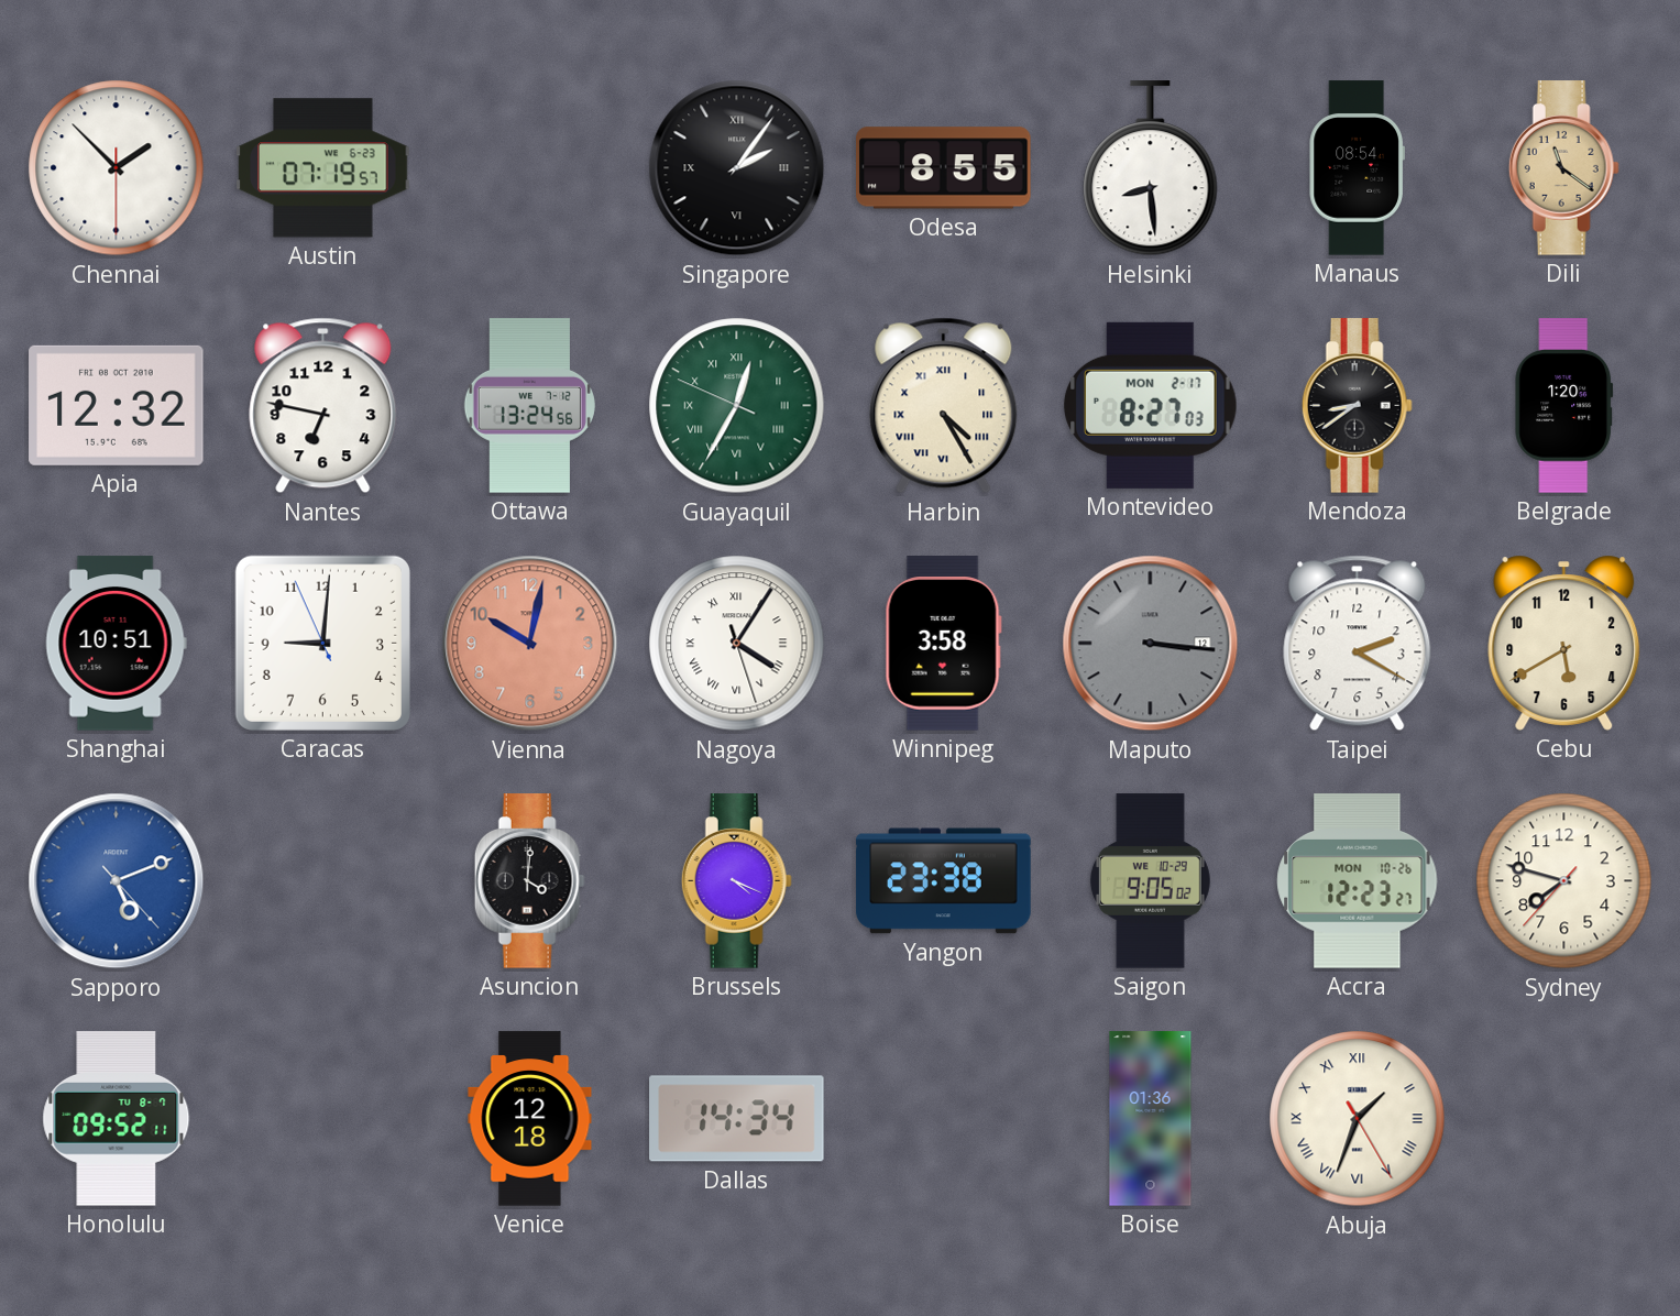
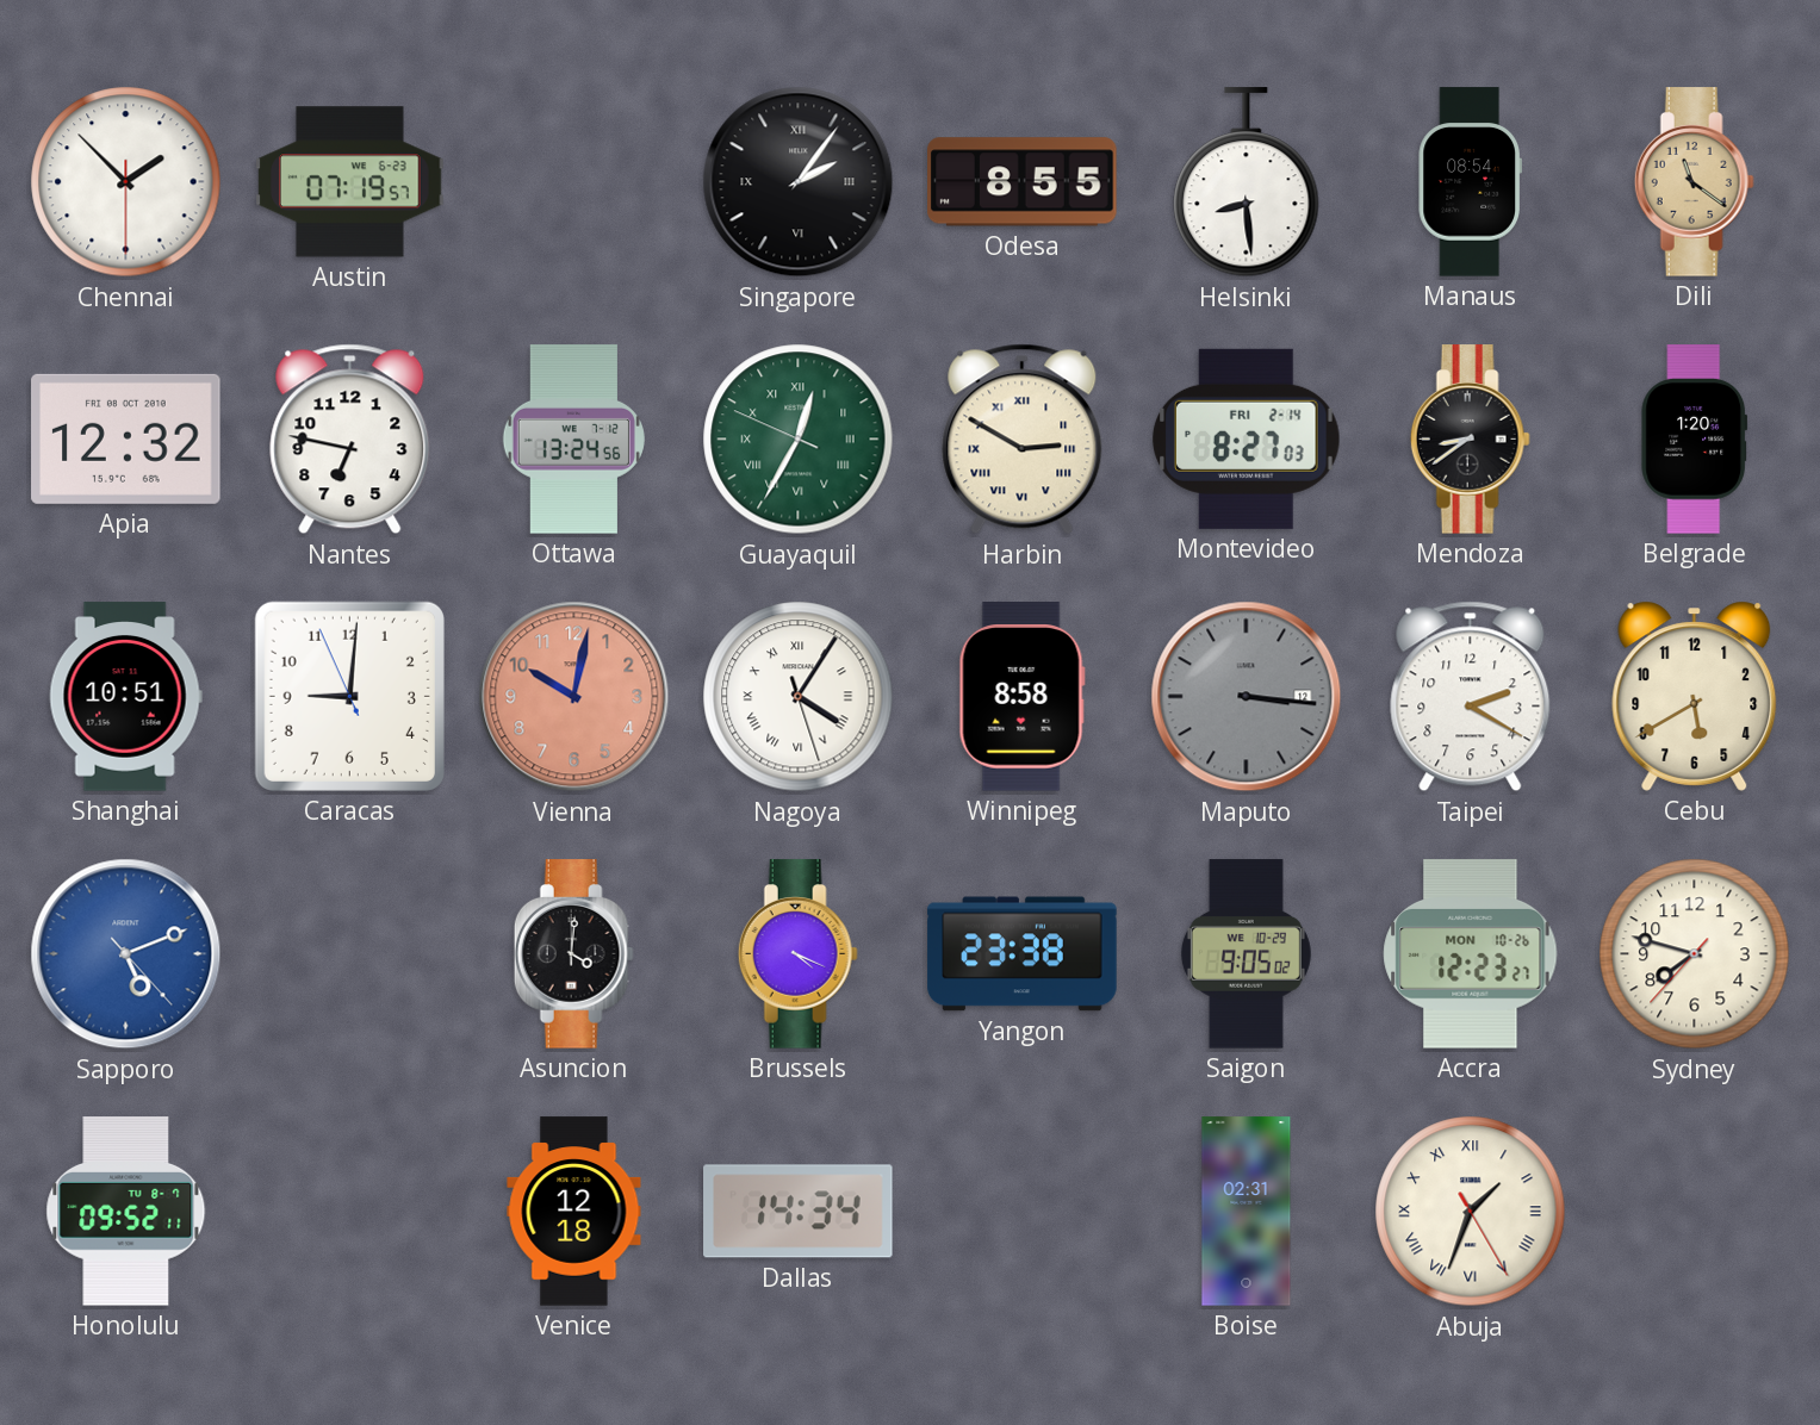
Harbin: 4:25 -> 2:50
Montevideo date: MON 2-17 -> FRI 2-14
Winnipeg: 3:58 -> 8:58
Boise: 01:36 -> 02:31
